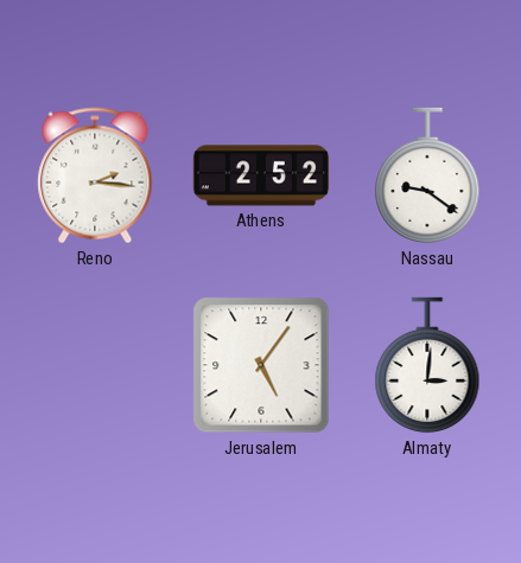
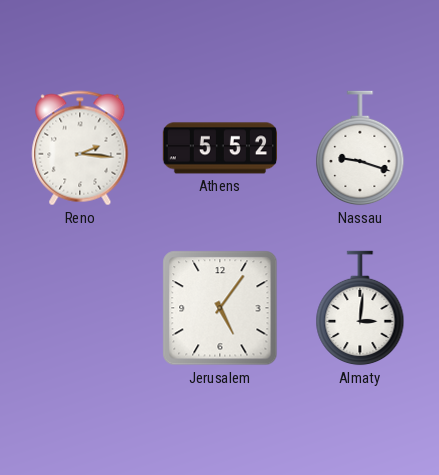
Athens: 2:52 -> 5:52
Nassau: 9:21 -> 9:18
